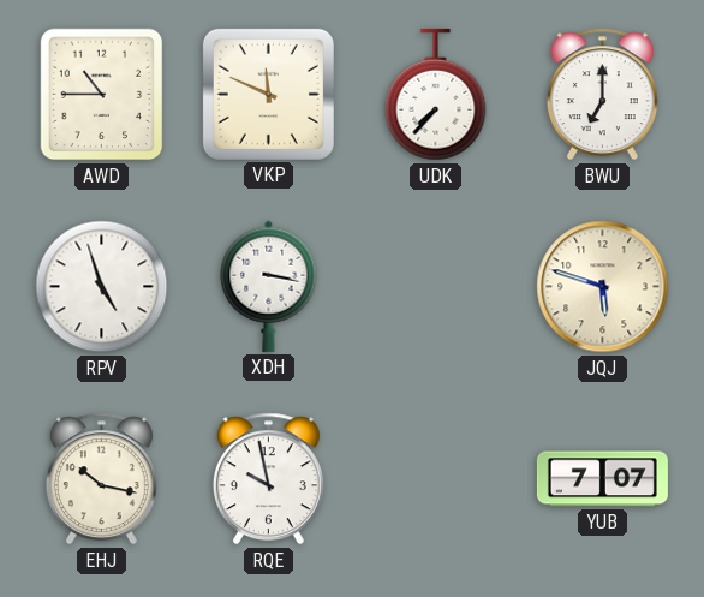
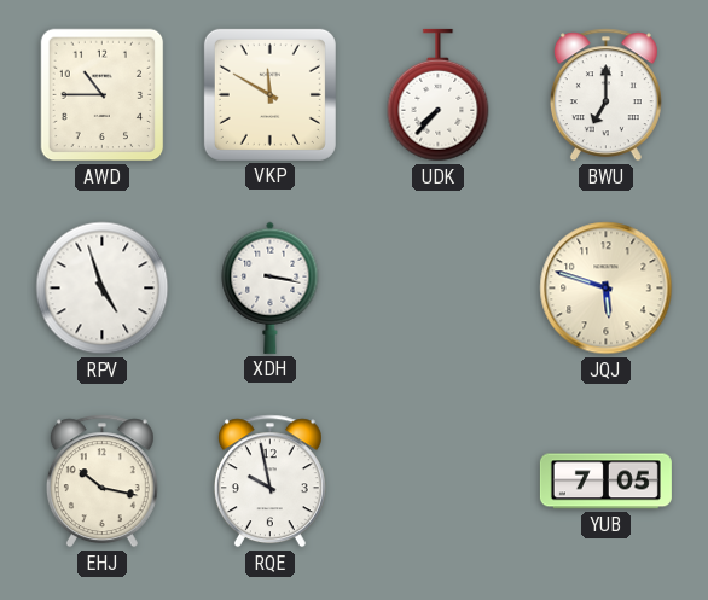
VKP: 11:49 -> 11:50
YUB: 7:07 -> 7:05
